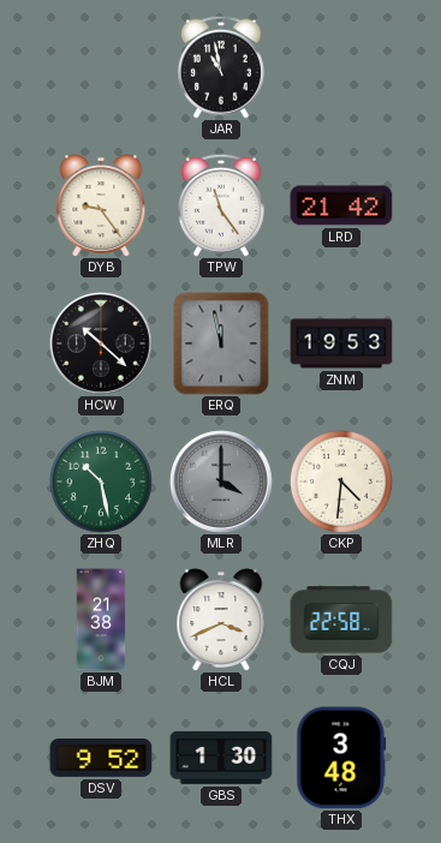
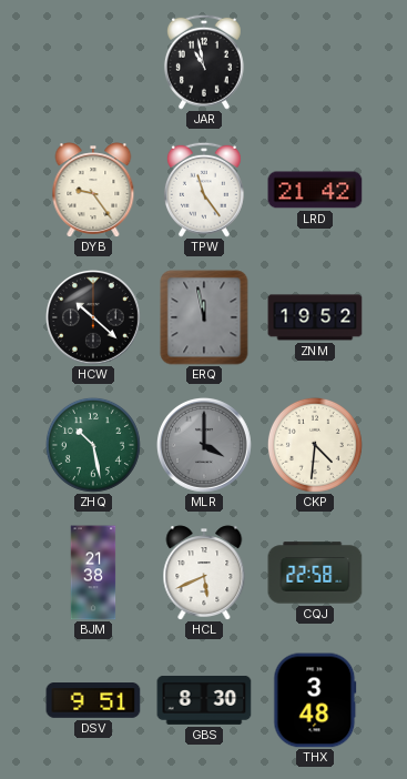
ZNM: 19:53 -> 19:52
HCL: 3:41 -> 5:41
DSV: 9:52 -> 9:51
GBS: 1:30 -> 8:30
